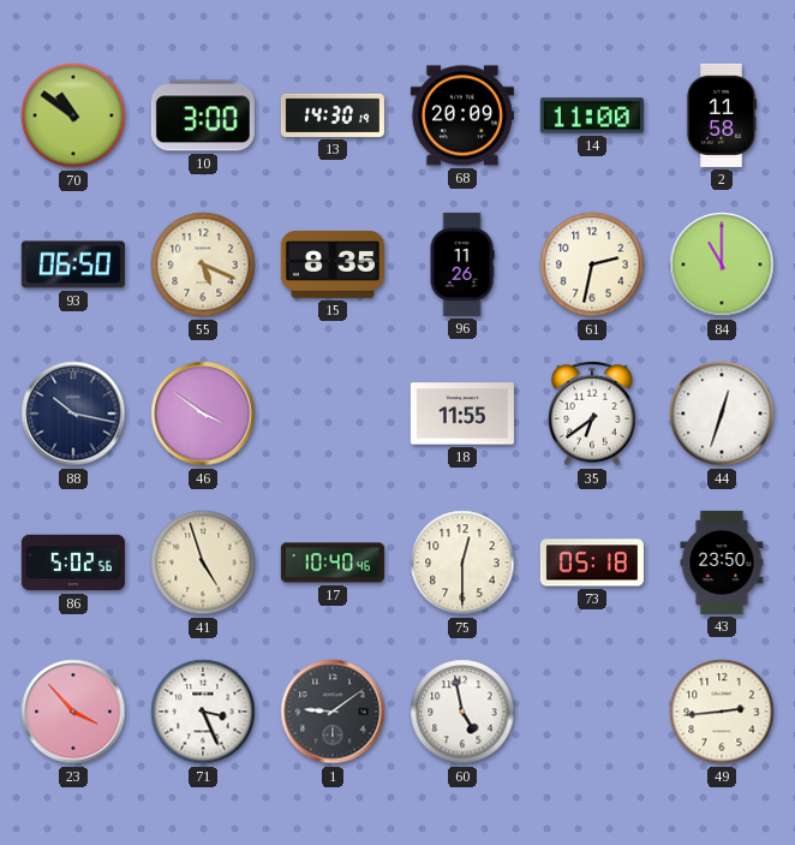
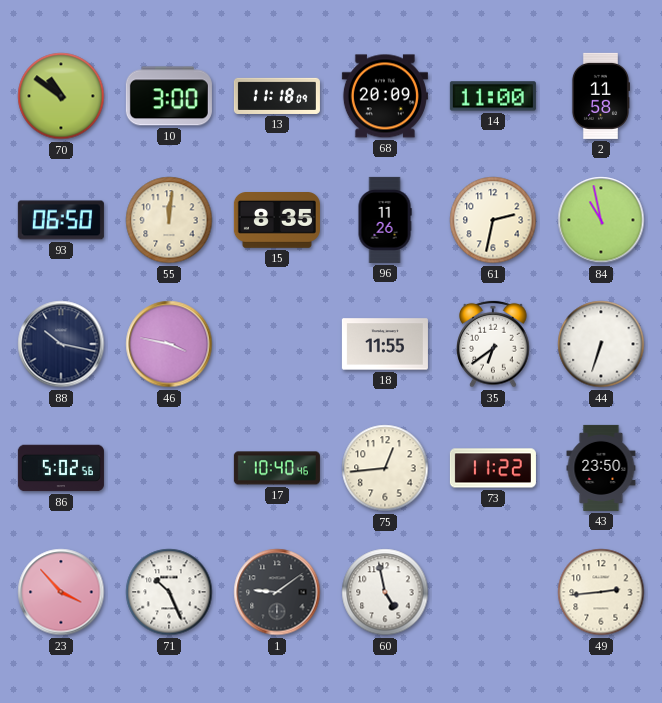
13: 14:30 -> 11:18
55: 5:19 -> 12:01
84: 11:00 -> 10:58
46: 3:51 -> 3:47
44: 12:33 -> 6:33
41: 4:57 -> none
75: 12:30 -> 12:44
73: 05:18 -> 11:22
71: 3:26 -> 10:26
